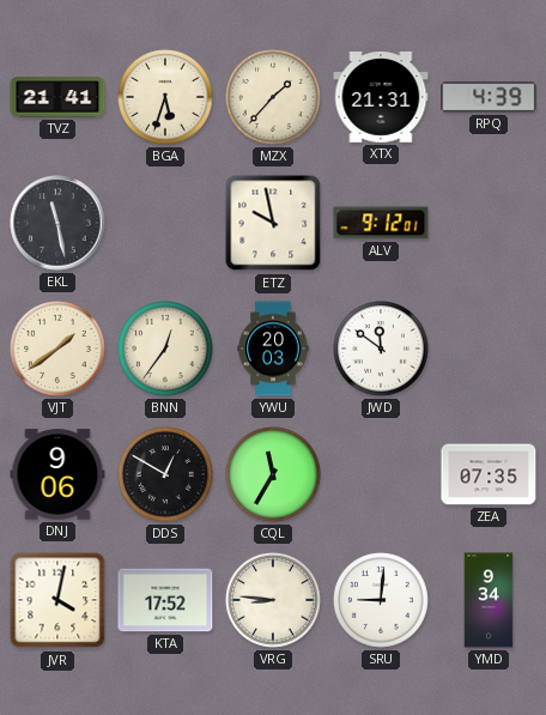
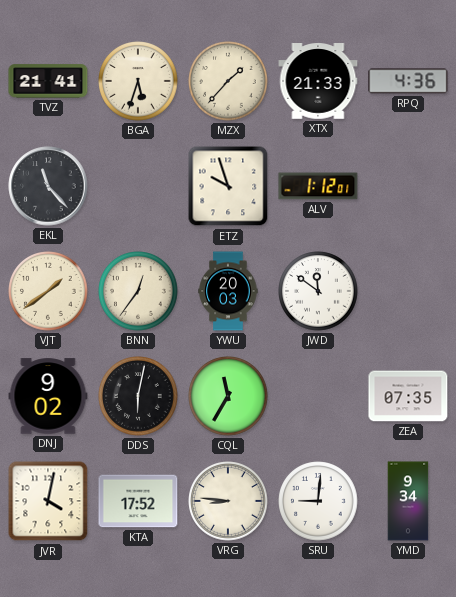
XTX: 21:31 -> 21:33
RPQ: 4:39 -> 4:36
EKL: 11:28 -> 11:23
ETZ: 9:58 -> 9:57
ALV: 9:12 -> 1:12
DNJ: 9:06 -> 9:02
DDS: 12:50 -> 6:02
